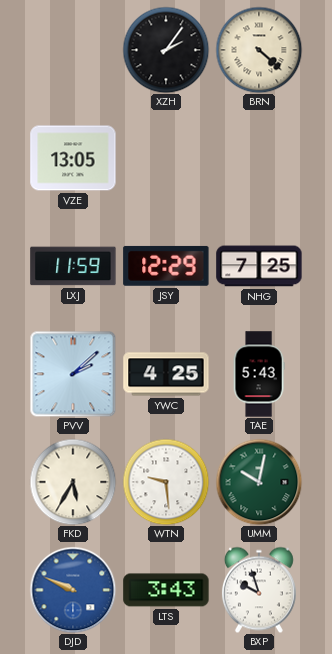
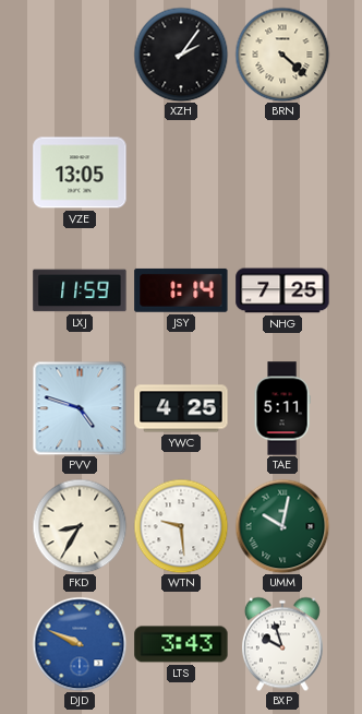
JSY: 12:29 -> 1:14
PVV: 2:08 -> 4:48
TAE: 5:43 -> 5:11
FKD: 5:35 -> 8:35
